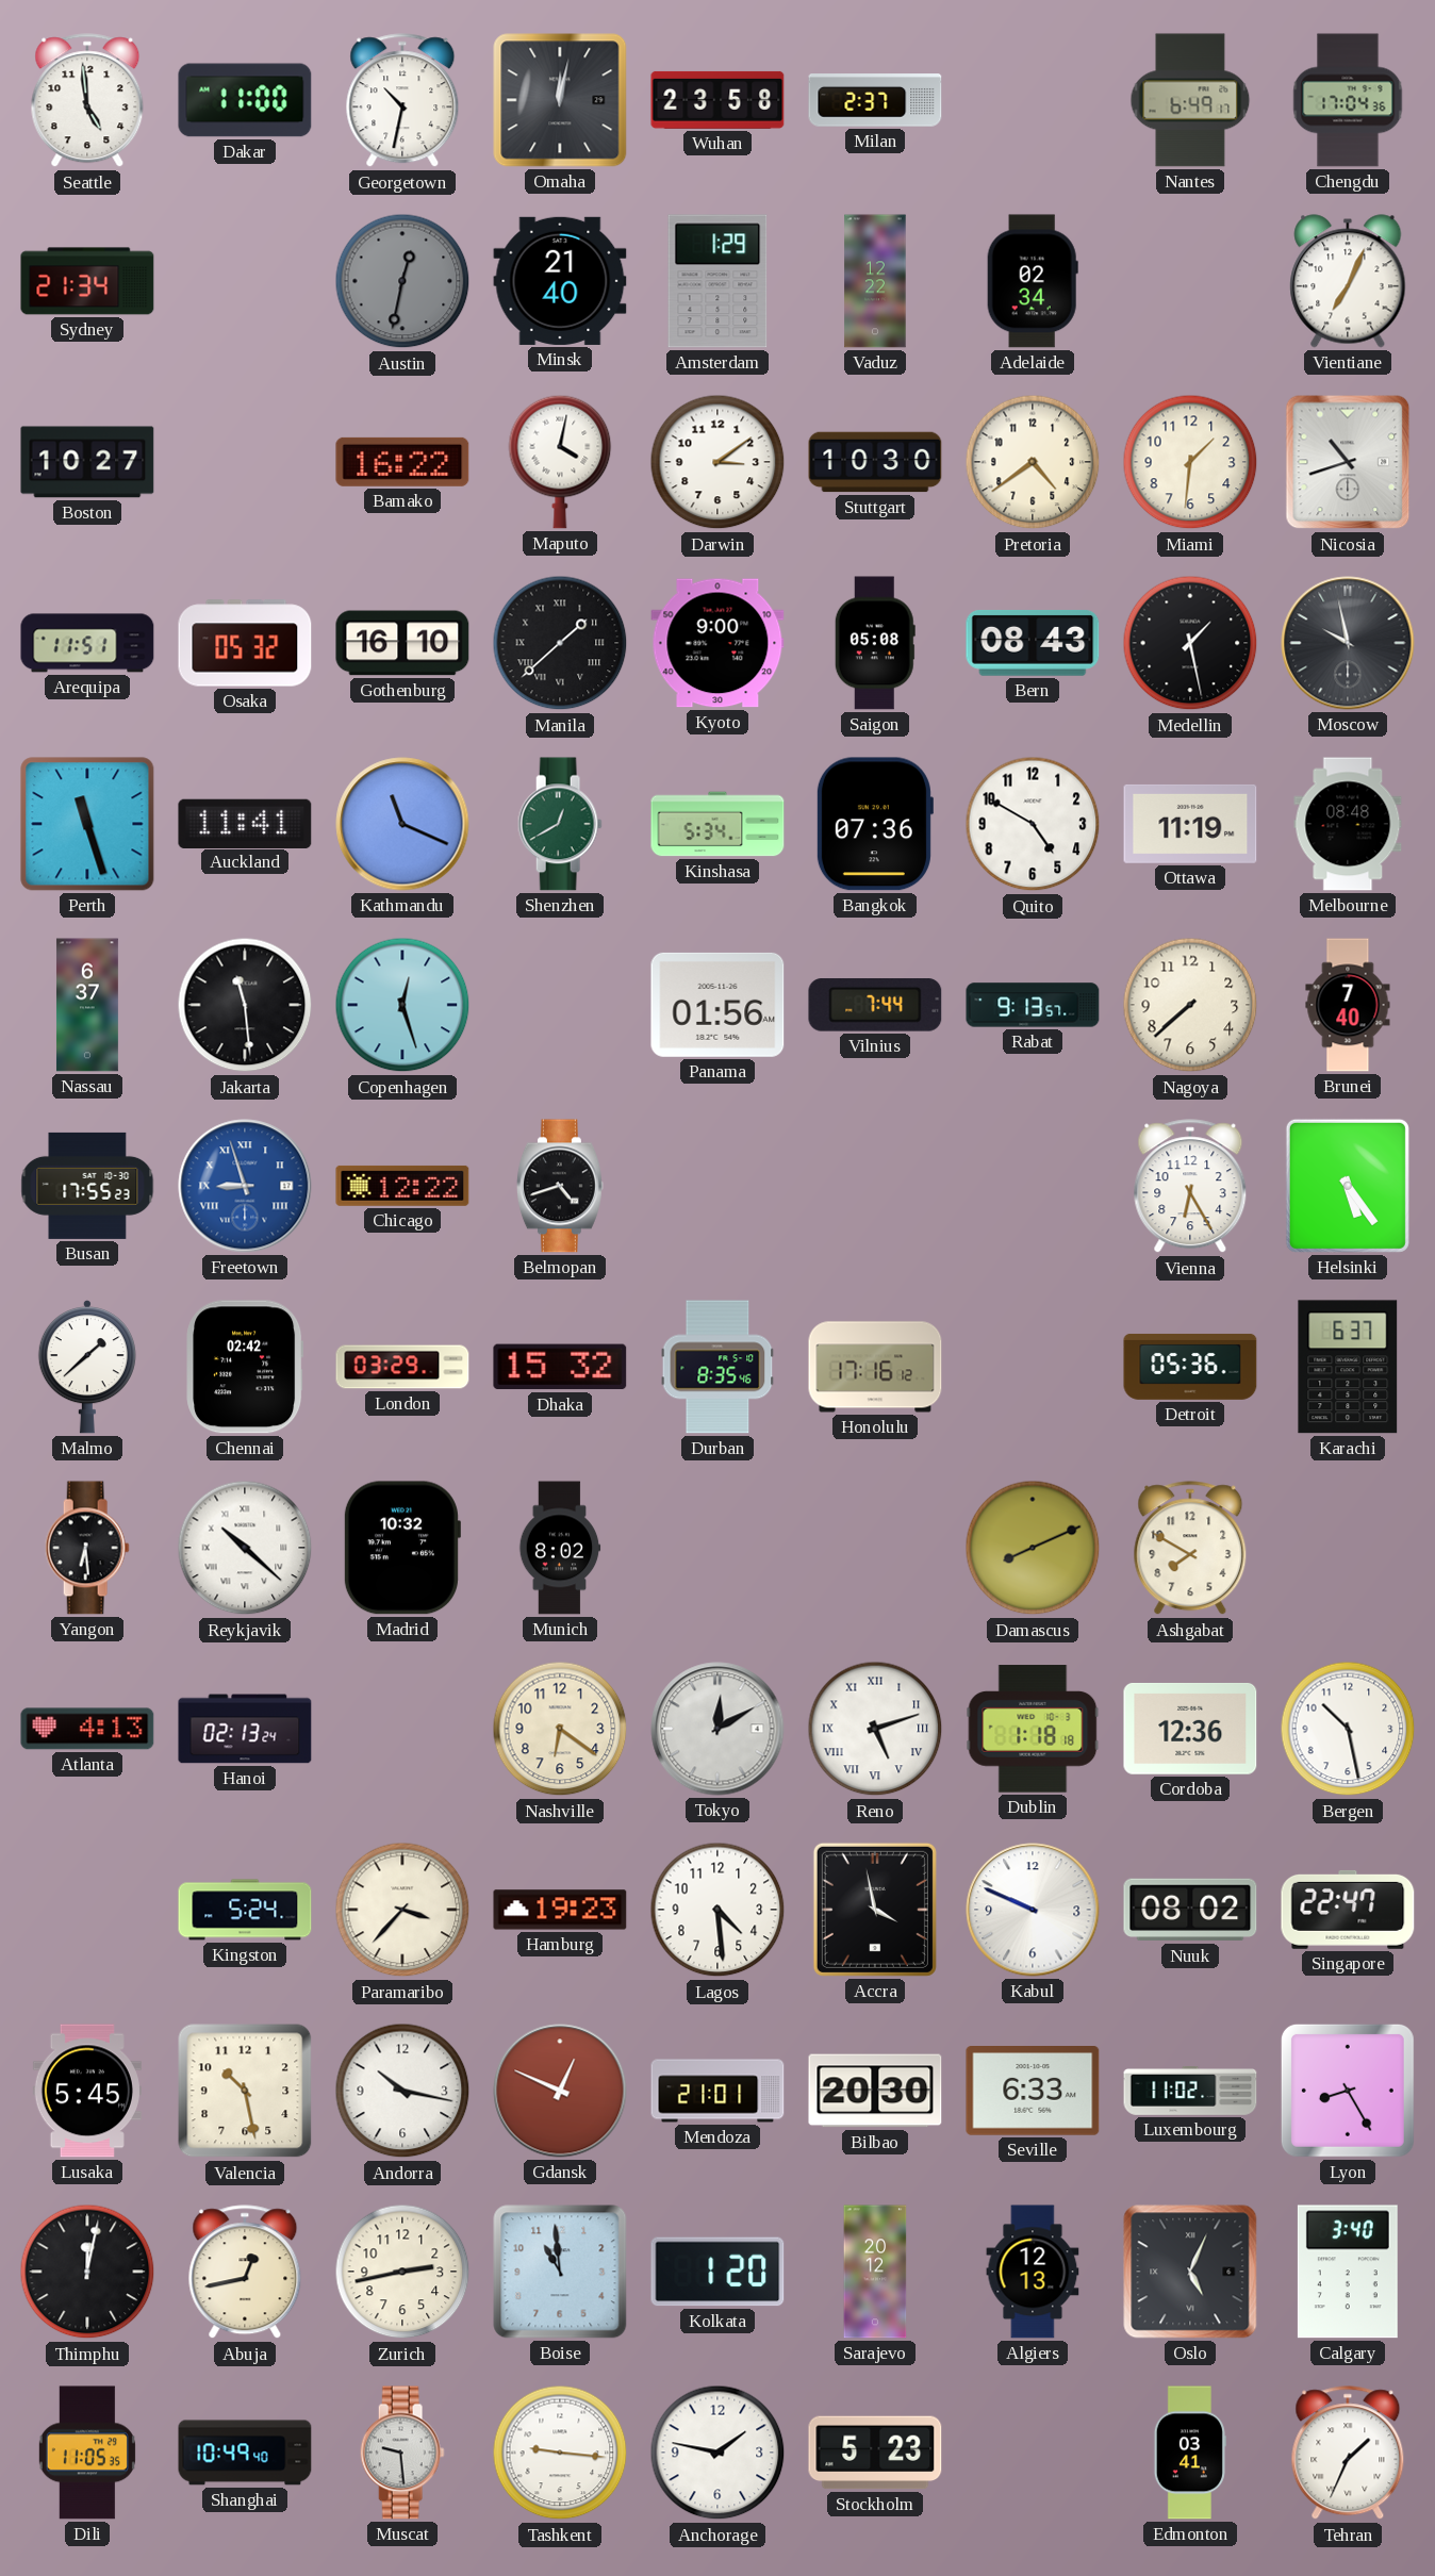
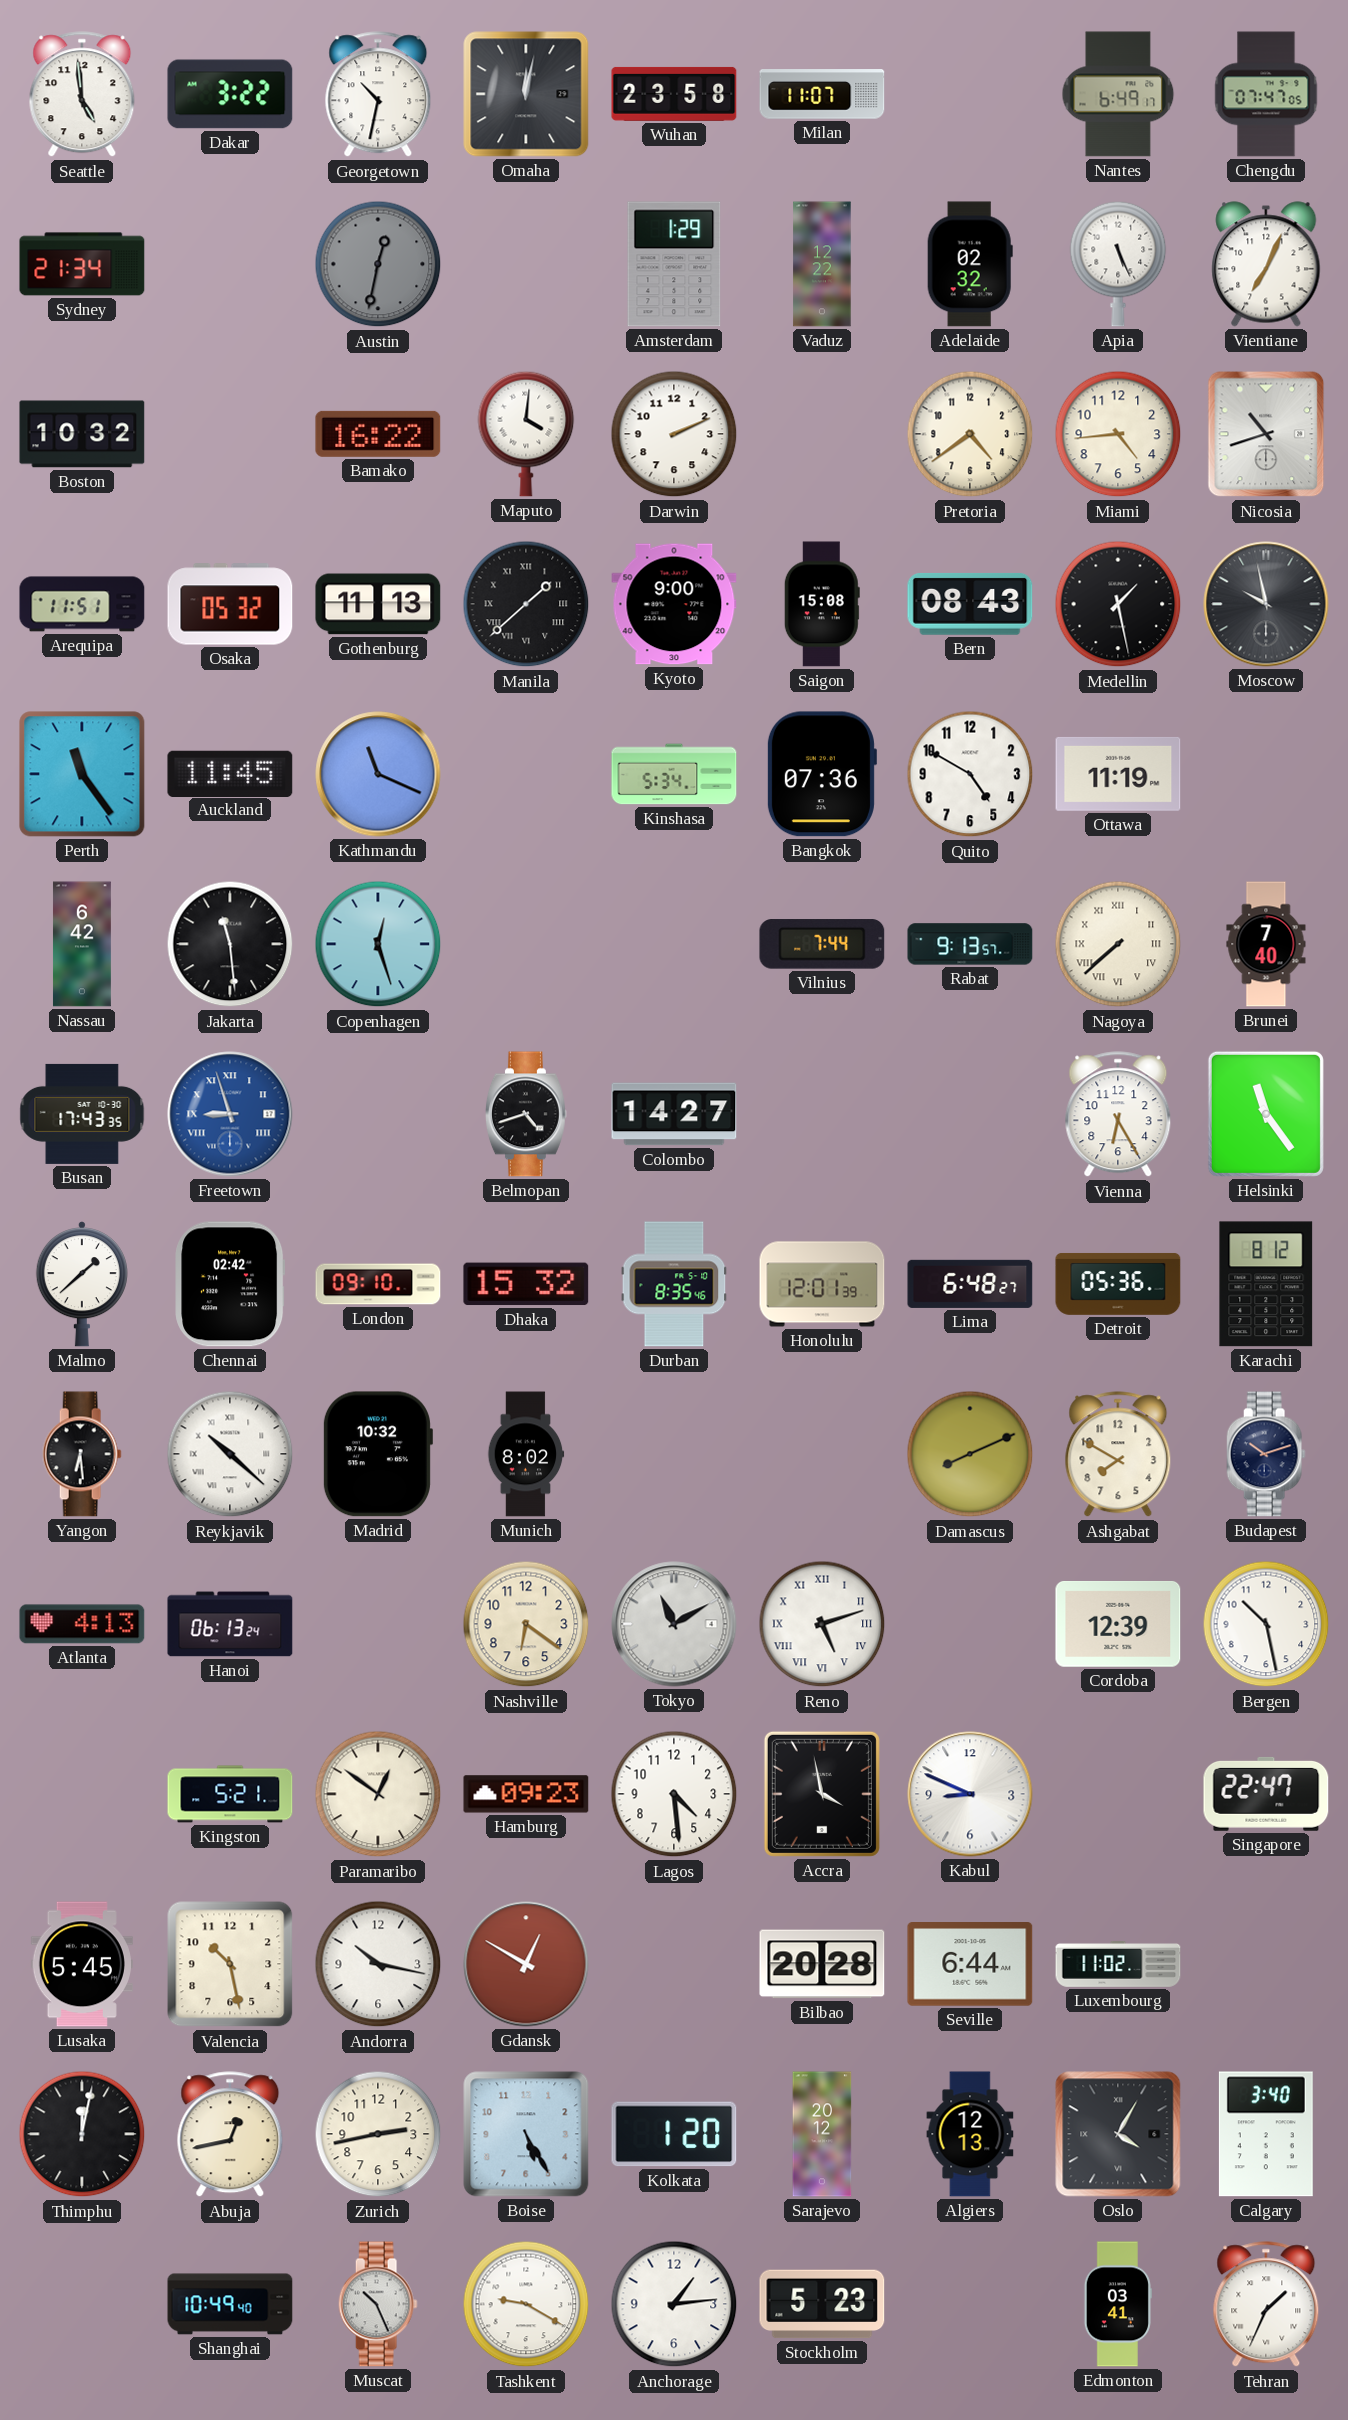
Dakar: 11:00 -> 3:22
Milan: 2:37 -> 11:07
Chengdu: 17:04 -> 07:47
Minsk: 21:40 -> none
Adelaide: 02:34 -> 02:32
Apia: none -> 5:26
Boston: 10:27 -> 10:32
Maputo: 4:02 -> 4:01
Darwin: 3:09 -> 2:11
Stuttgart: 10:30 -> none
Miami: 1:31 -> 4:44
Gothenburg: 16:10 -> 11:13
Saigon: 05:08 -> 15:08
Perth: 11:27 -> 11:24
Auckland: 11:41 -> 11:45
Shenzhen: 12:40 -> none
Melbourne: 08:48 -> none
Nassau: 6:37 -> 6:42
Panama: 01:56 -> none
Nagoya numerals: Arabic -> Roman
Busan: 17:55 -> 17:43
Chicago: 12:22 -> none
Colombo: none -> 14:27
Helsinki: 5:24 -> 11:24
London: 03:29 -> 09:10
Honolulu: 17:16 -> 12:01
Lima: none -> 6:48
Karachi: 6:37 -> 8:12
Budapest: none -> 10:12
Hanoi: 02:13 -> 06:13
Tokyo: 12:10 -> 11:10
Dublin: 1:18 -> none
Cordoba: 12:36 -> 12:39
Kingston: 5:24 -> 5:21
Paramaribo: 3:37 -> 12:51
Hamburg: 19:23 -> 09:23
Kabul: 9:49 -> 8:49
Nuuk: 08:02 -> none
Gdansk: 12:49 -> 12:50
Mendoza: 21:01 -> none
Bilbao: 20:30 -> 20:28
Seville: 6:33 -> 6:44
Lyon: 8:25 -> none
Boise: 10:59 -> 5:25
Oslo: 5:04 -> 4:05
Dili: 11:05 -> none
Muscat: 9:29 -> 10:26
Tashkent: 9:16 -> 9:20
Anchorage: 1:47 -> 1:14
